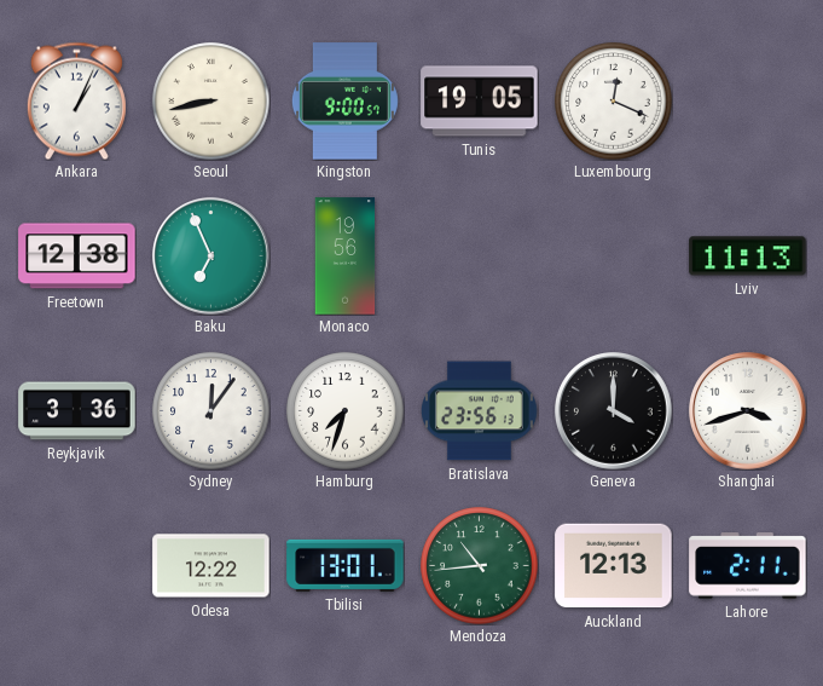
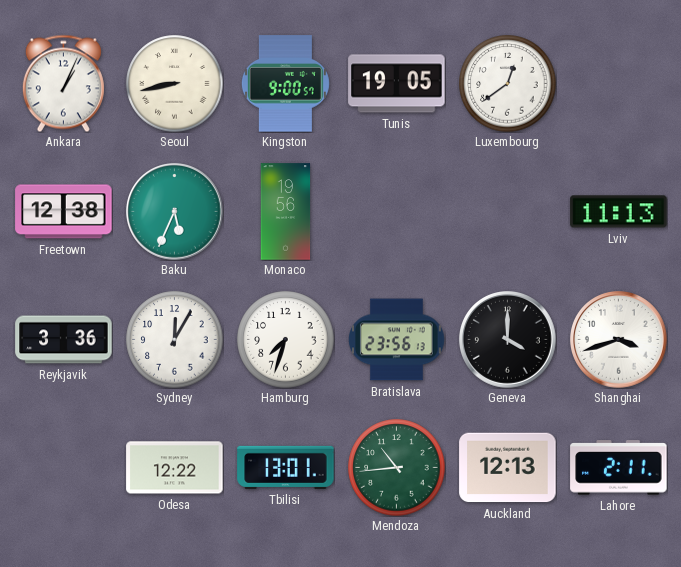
Luxembourg: 12:19 -> 12:39
Baku: 6:56 -> 5:34
Sydney: 12:06 -> 12:05
